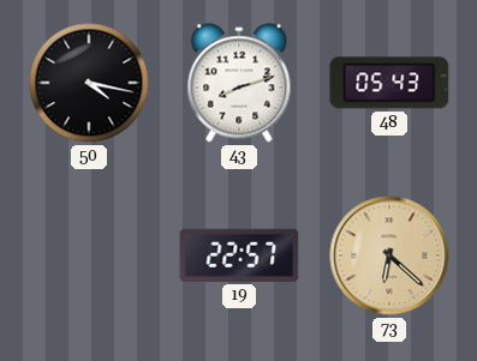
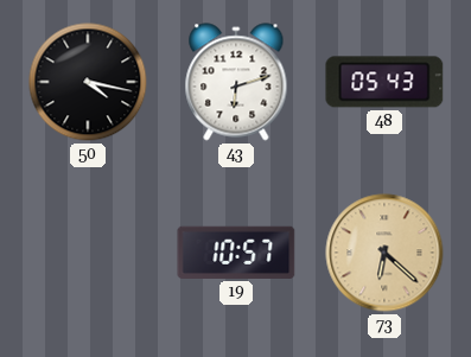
43: 8:12 -> 6:12
19: 22:57 -> 10:57
